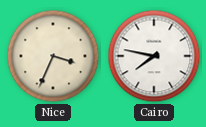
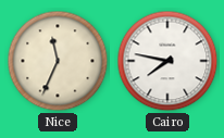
Nice: 3:34 -> 11:34
